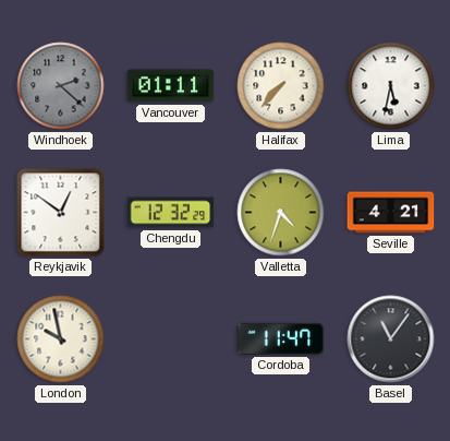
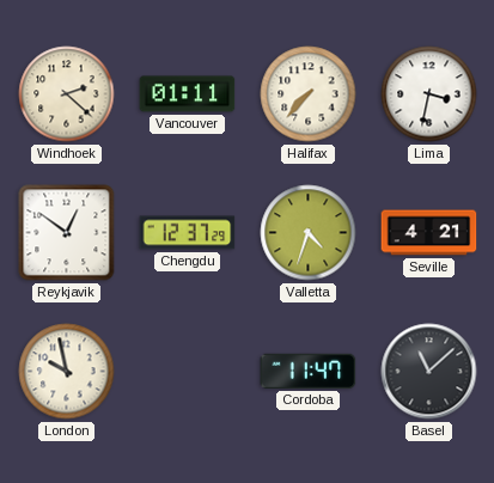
Windhoek dial: grey -> cream
Lima: 5:32 -> 3:32
Chengdu: 12:32 -> 12:37
Basel: 11:06 -> 11:08
